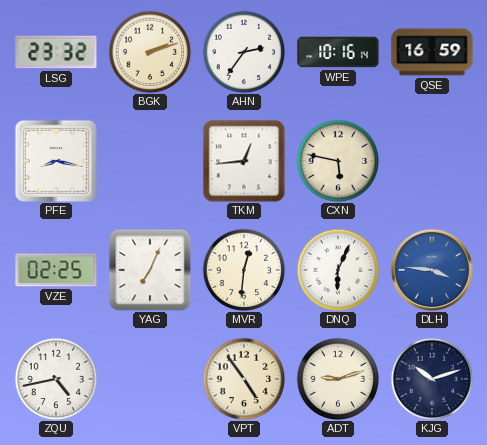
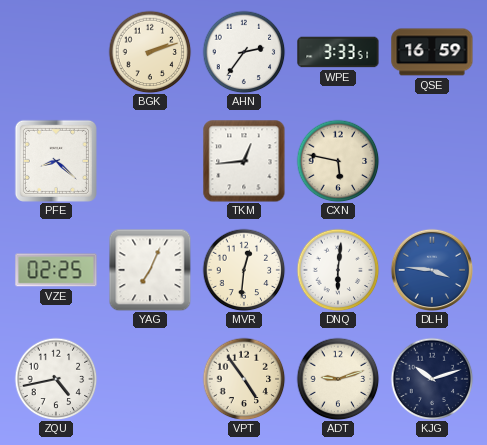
LSG: 23:32 -> none
WPE: 10:16 -> 3:33
PFE: 8:17 -> 8:22
DNQ: 6:04 -> 6:01
